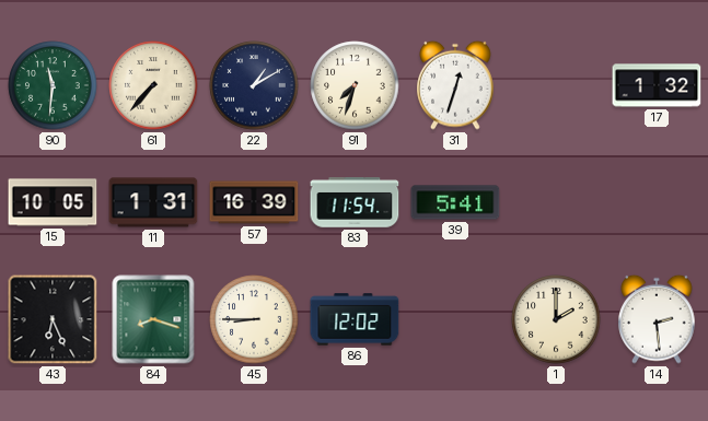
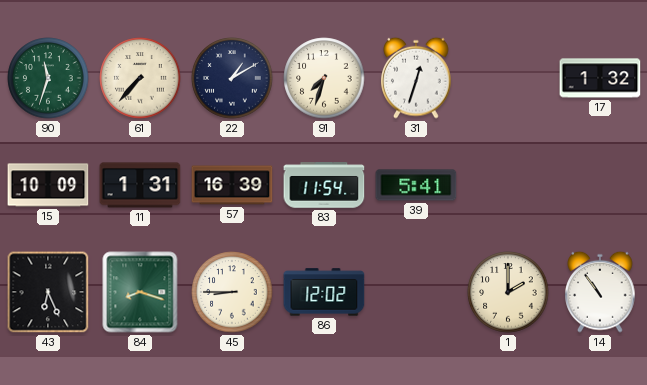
90: 11:31 -> 11:33
15: 10:05 -> 10:09
14: 2:29 -> 10:54
